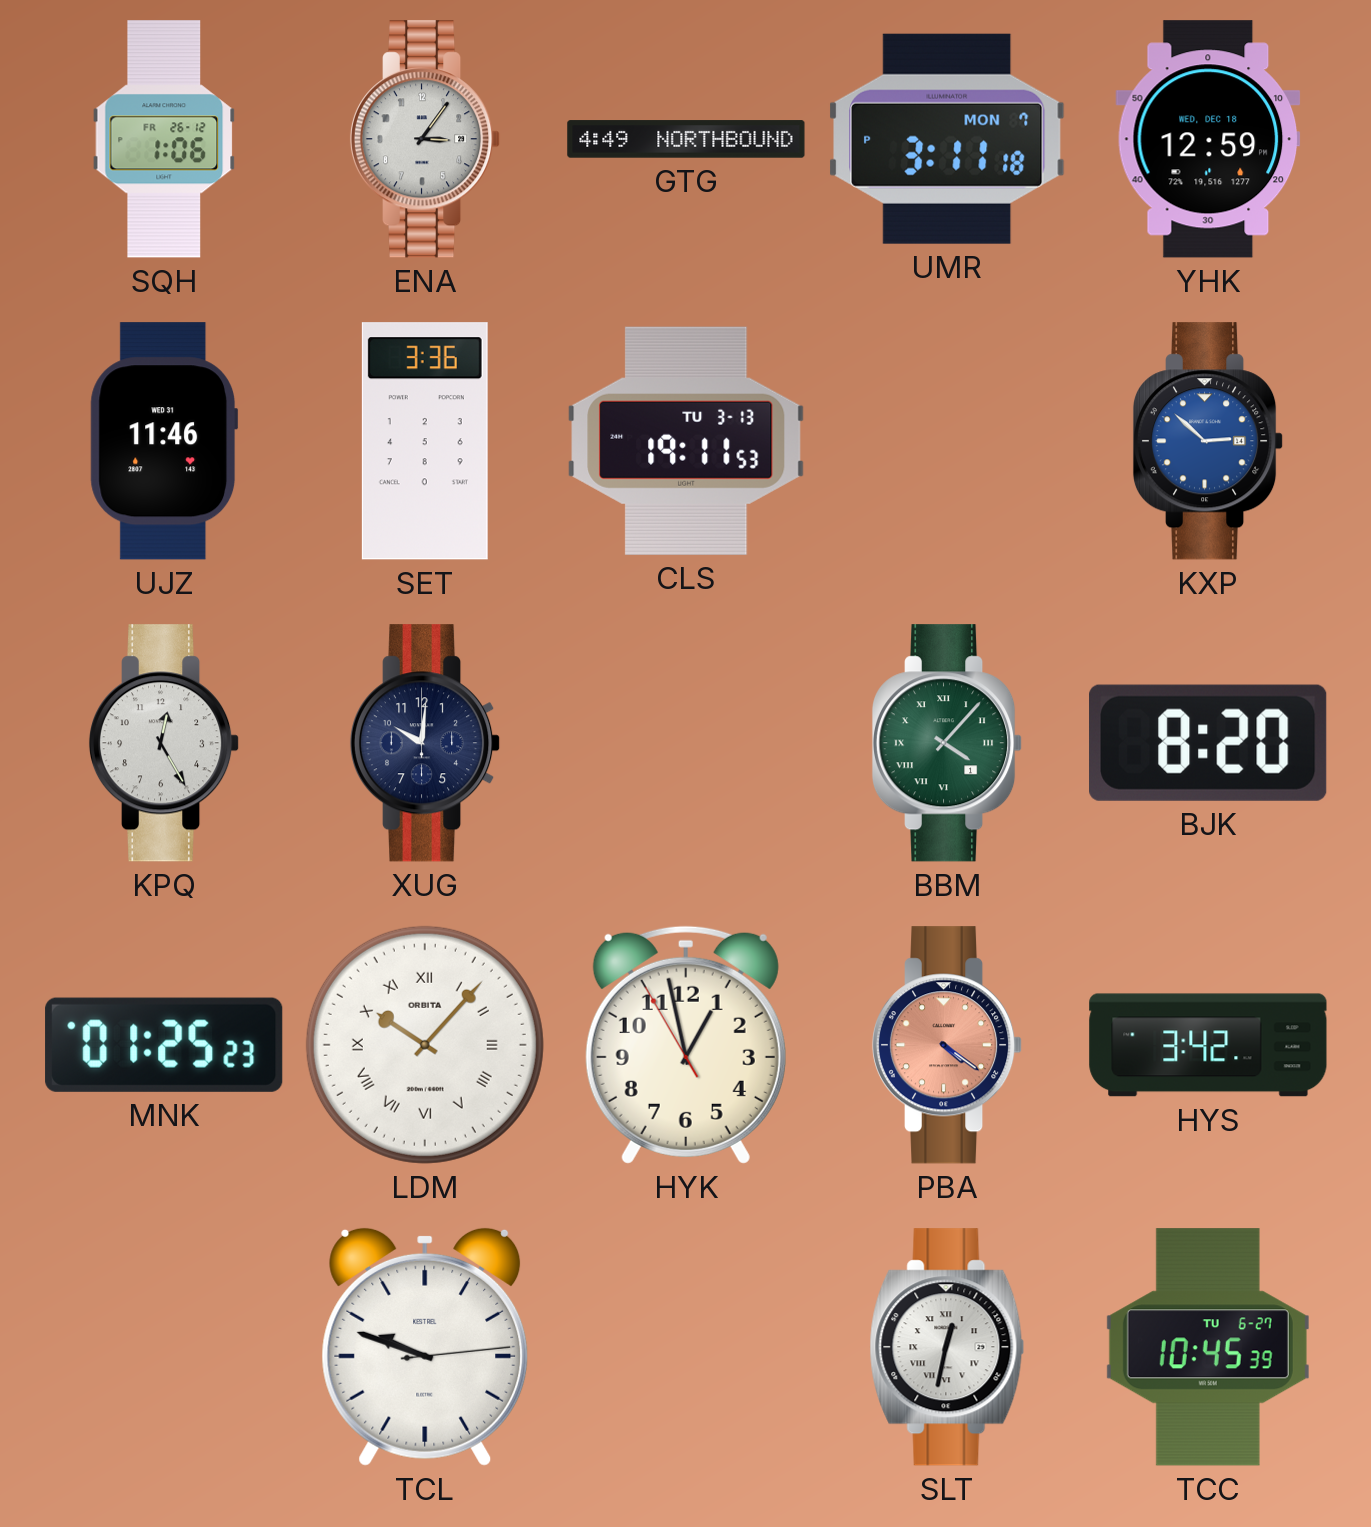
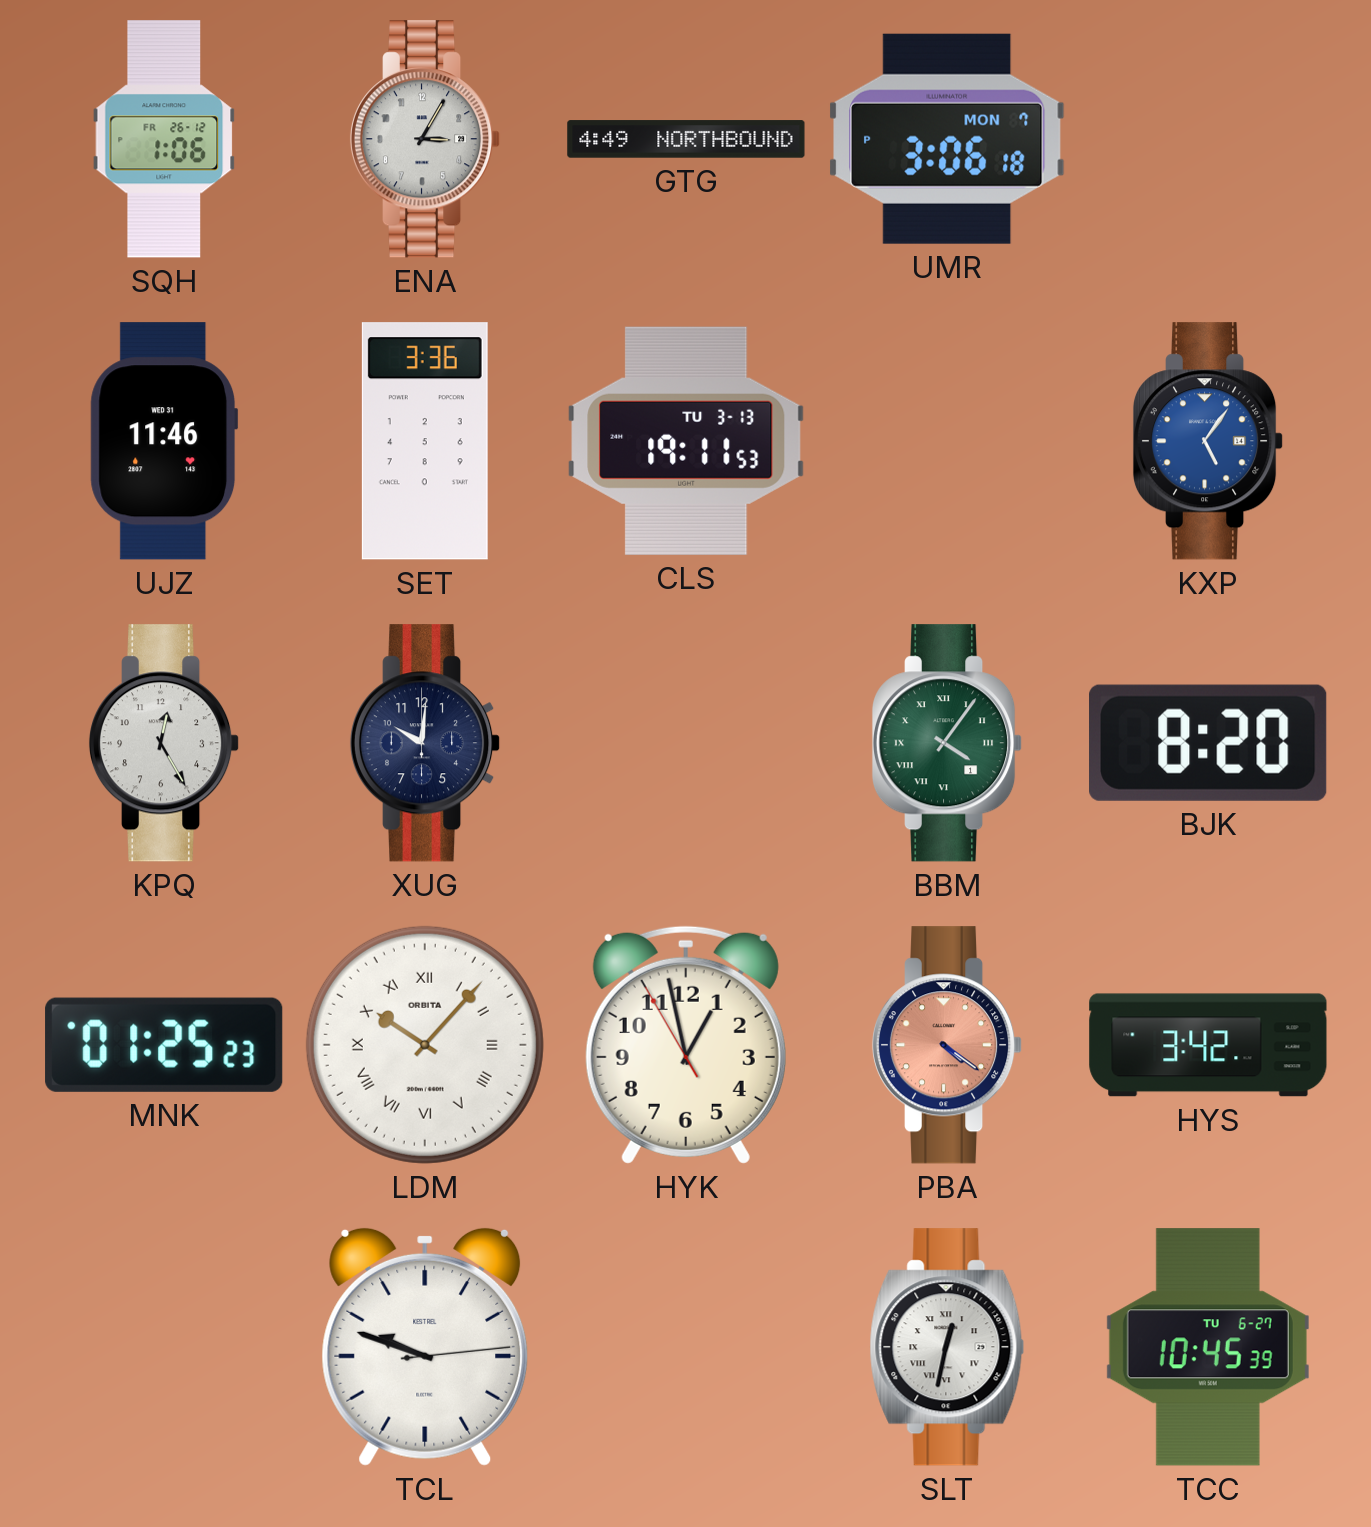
ENA: 3:06 -> 3:05
UMR: 3:11 -> 3:06
YHK: 12:59 -> none
KXP: 2:52 -> 5:06
BBM: 4:07 -> 4:06
